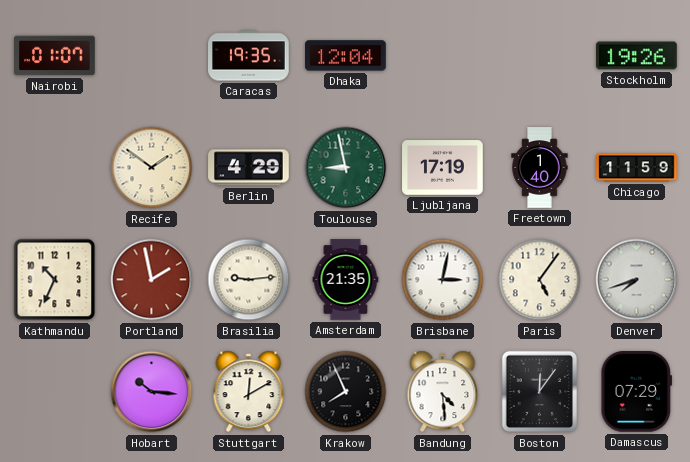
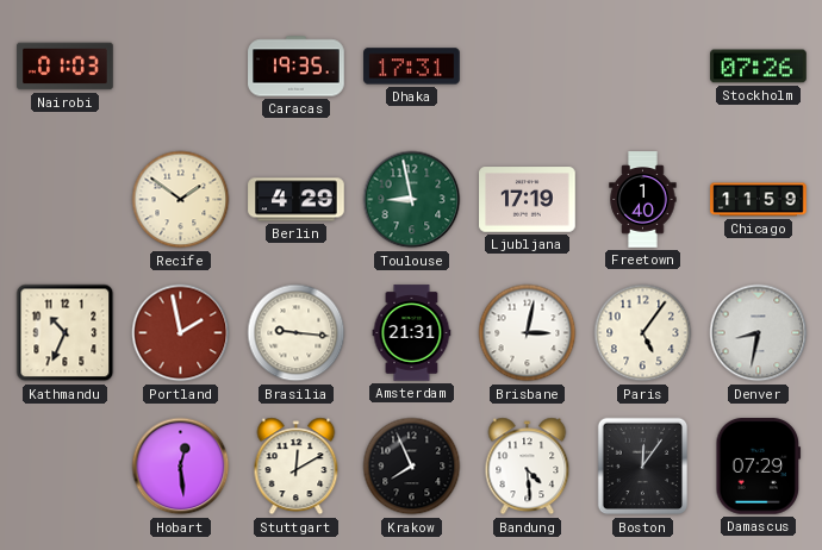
Nairobi: 01:07 -> 01:03
Dhaka: 12:04 -> 17:31
Stockholm: 19:26 -> 07:26
Brasilia: 9:14 -> 9:16
Amsterdam: 21:35 -> 21:31
Denver: 7:42 -> 8:32
Hobart: 10:16 -> 12:29
